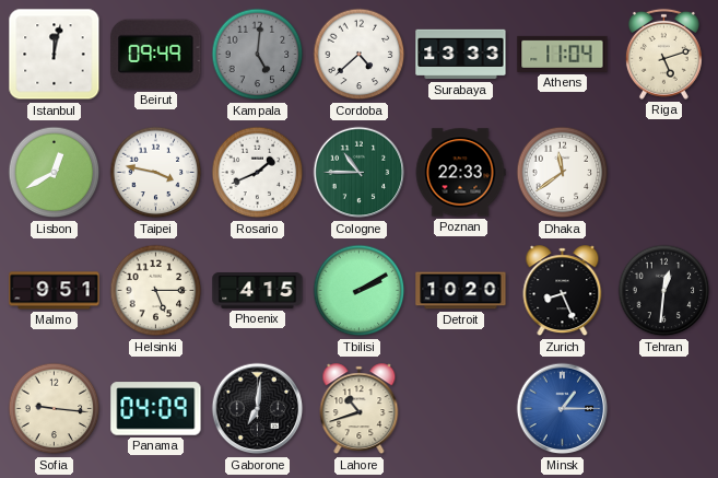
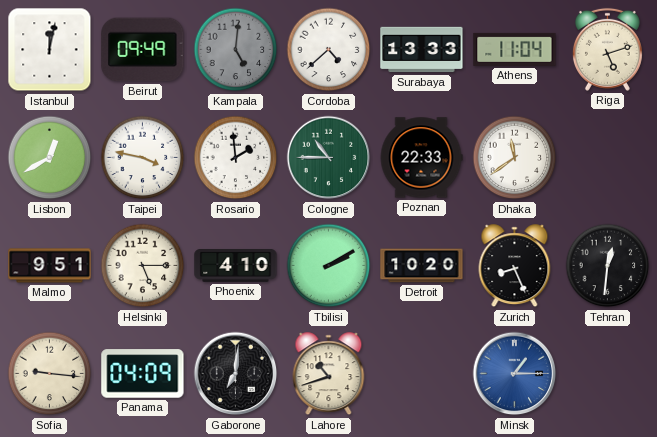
Rosario: 1:41 -> 1:59
Phoenix: 4:15 -> 4:10
